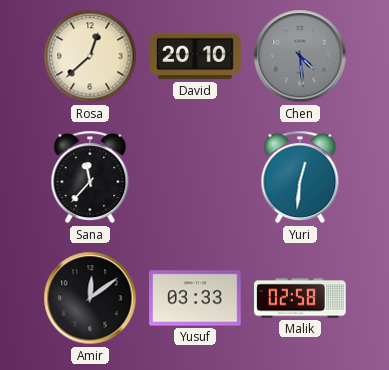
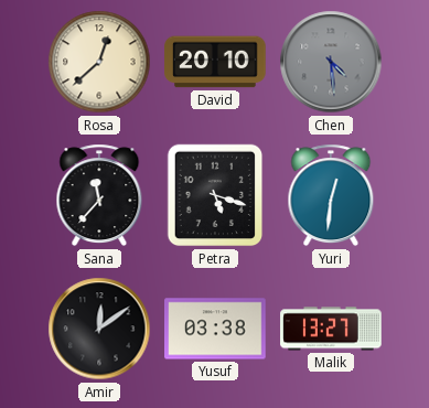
Petra: none -> 5:18
Yusuf: 03:33 -> 03:38
Malik: 02:58 -> 13:27
